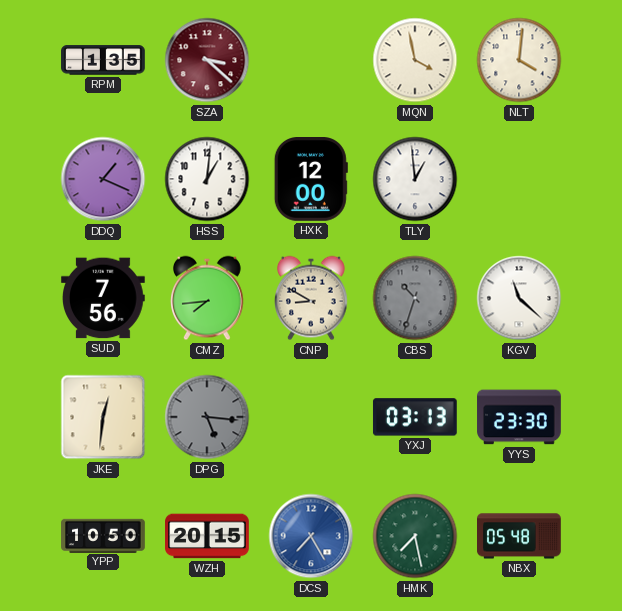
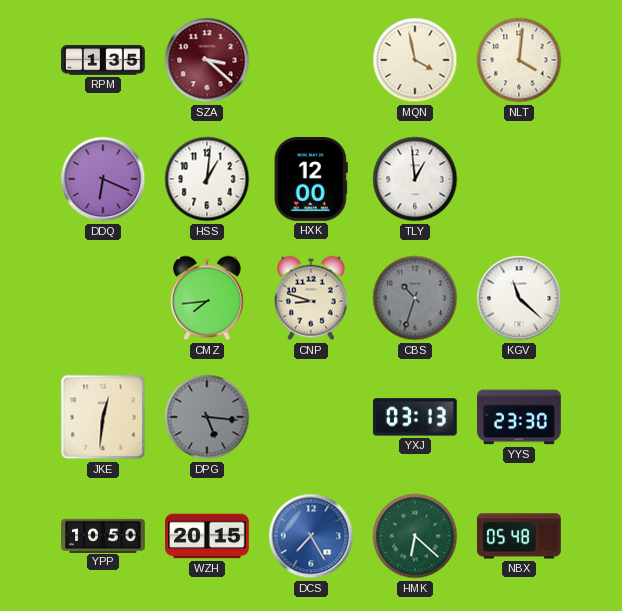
DDQ: 1:19 -> 6:19
SUD: 7:56 -> none
CNP: 8:50 -> 8:48
HMK: 7:28 -> 6:22
